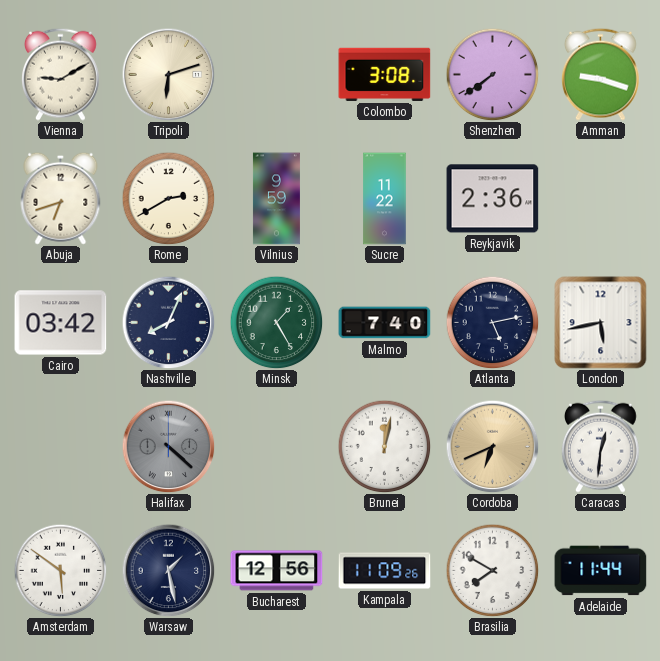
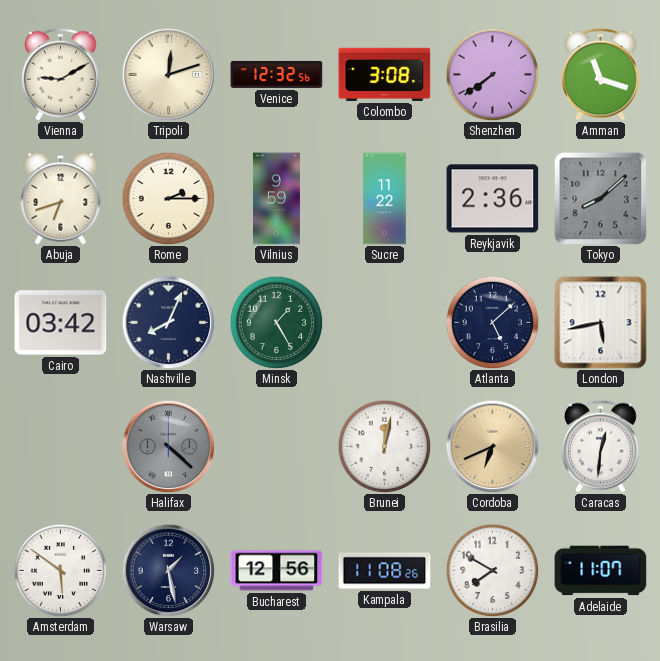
Tripoli: 6:12 -> 12:12
Venice: none -> 12:32
Amman: 9:18 -> 11:18
Rome: 2:40 -> 2:15
Tokyo: none -> 8:08
Malmo: 7:40 -> none
Atlanta: 5:13 -> 5:08
Kampala: 11:09 -> 11:08
Adelaide: 11:44 -> 11:07
